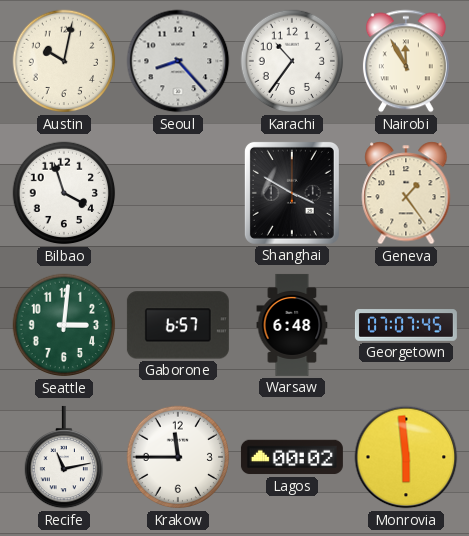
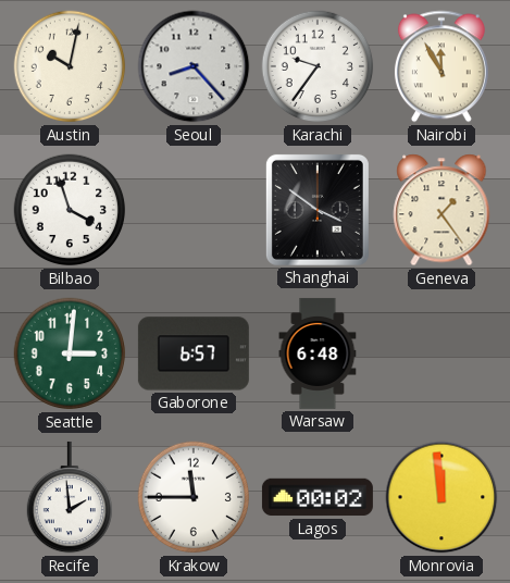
Karachi: 10:36 -> 9:36
Shanghai: 3:50 -> 3:51
Georgetown: 07:07 -> none
Recife: 11:13 -> 1:59
Monrovia: 5:59 -> 11:59
